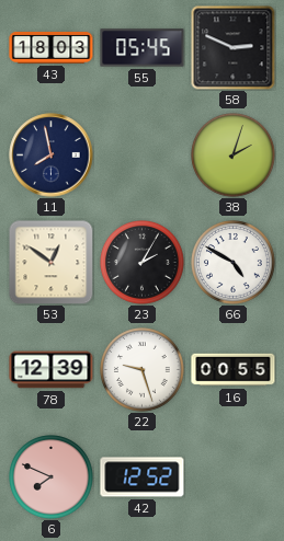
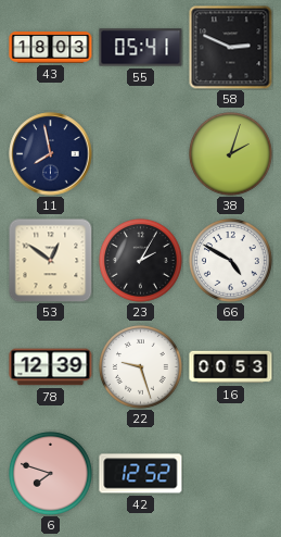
55: 05:45 -> 05:41
16: 00:55 -> 00:53
6: 7:49 -> 7:48
